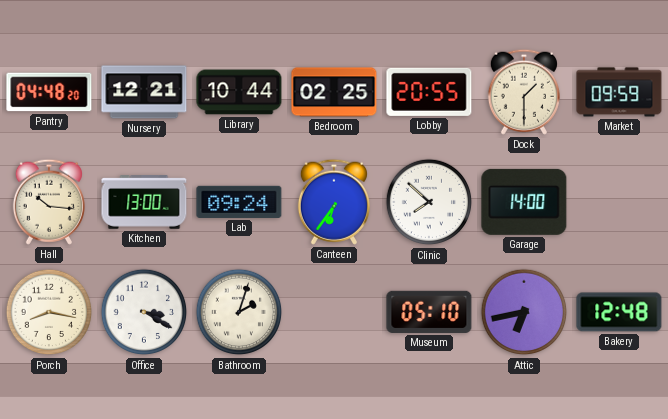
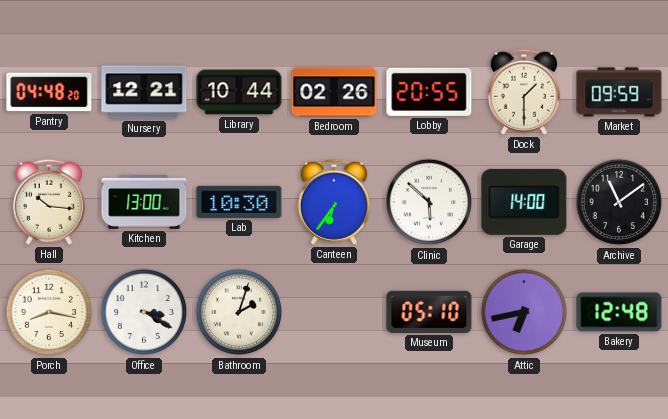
Bedroom: 02:25 -> 02:26
Lab: 09:24 -> 10:30
Clinic: 7:52 -> 5:52
Archive: none -> 11:09
